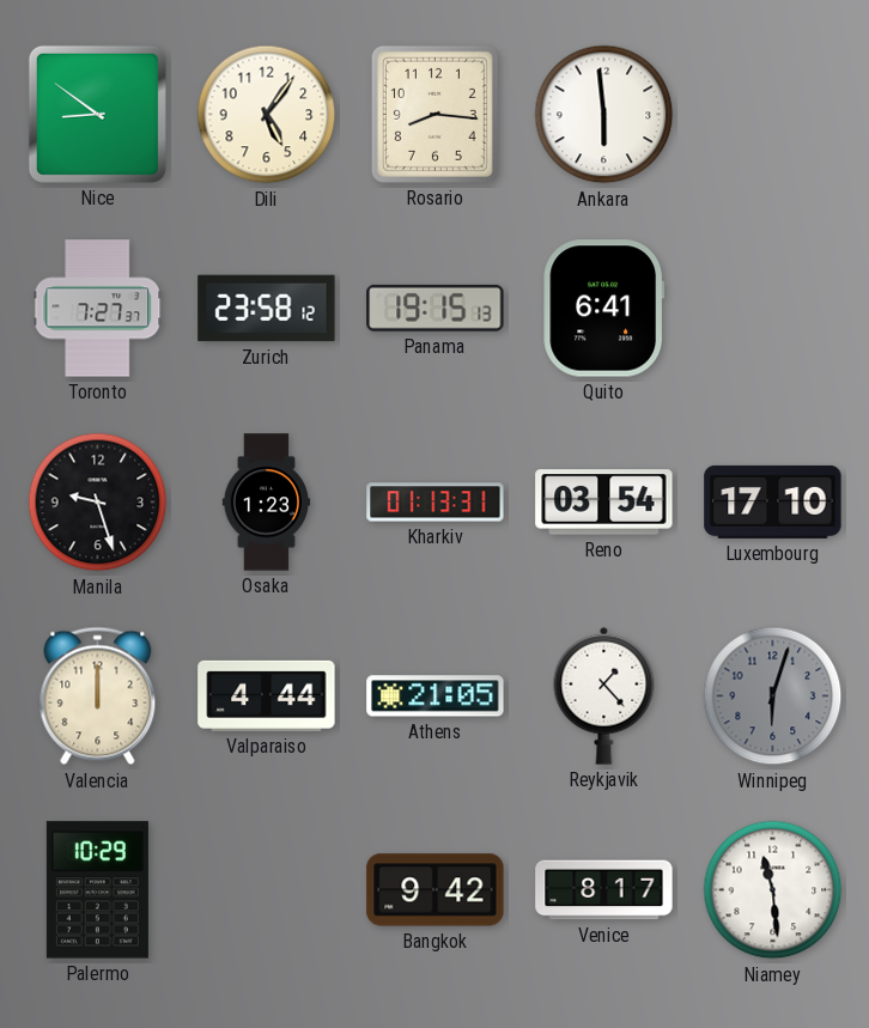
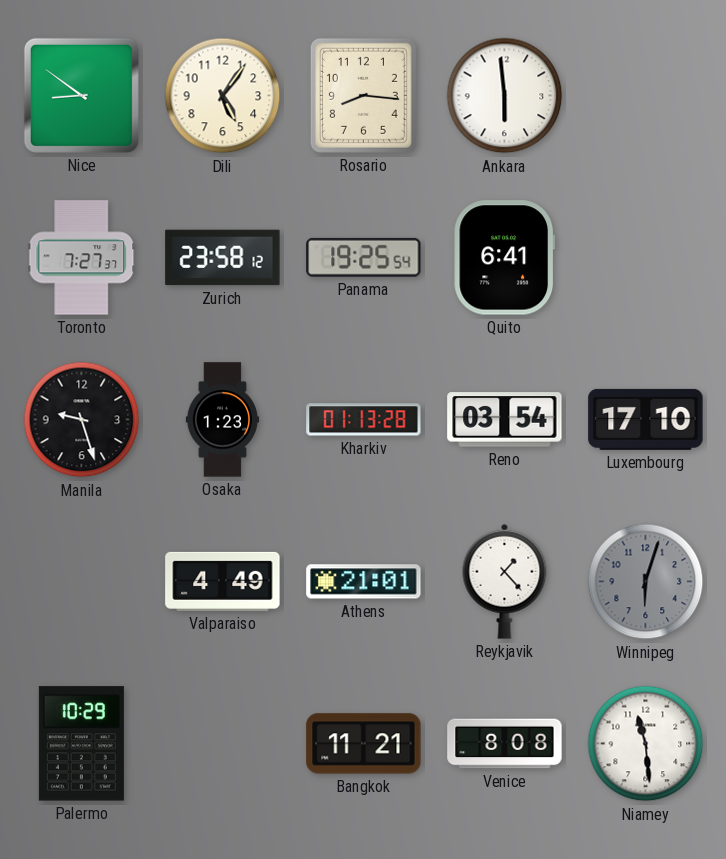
Panama: 19:15 -> 19:25
Kharkiv: 01:13:31 -> 01:13:28
Valencia: 12:00 -> none
Valparaiso: 4:44 -> 4:49
Athens: 21:05 -> 21:01
Bangkok: 9:42 -> 11:21
Venice: 8:17 -> 8:08
